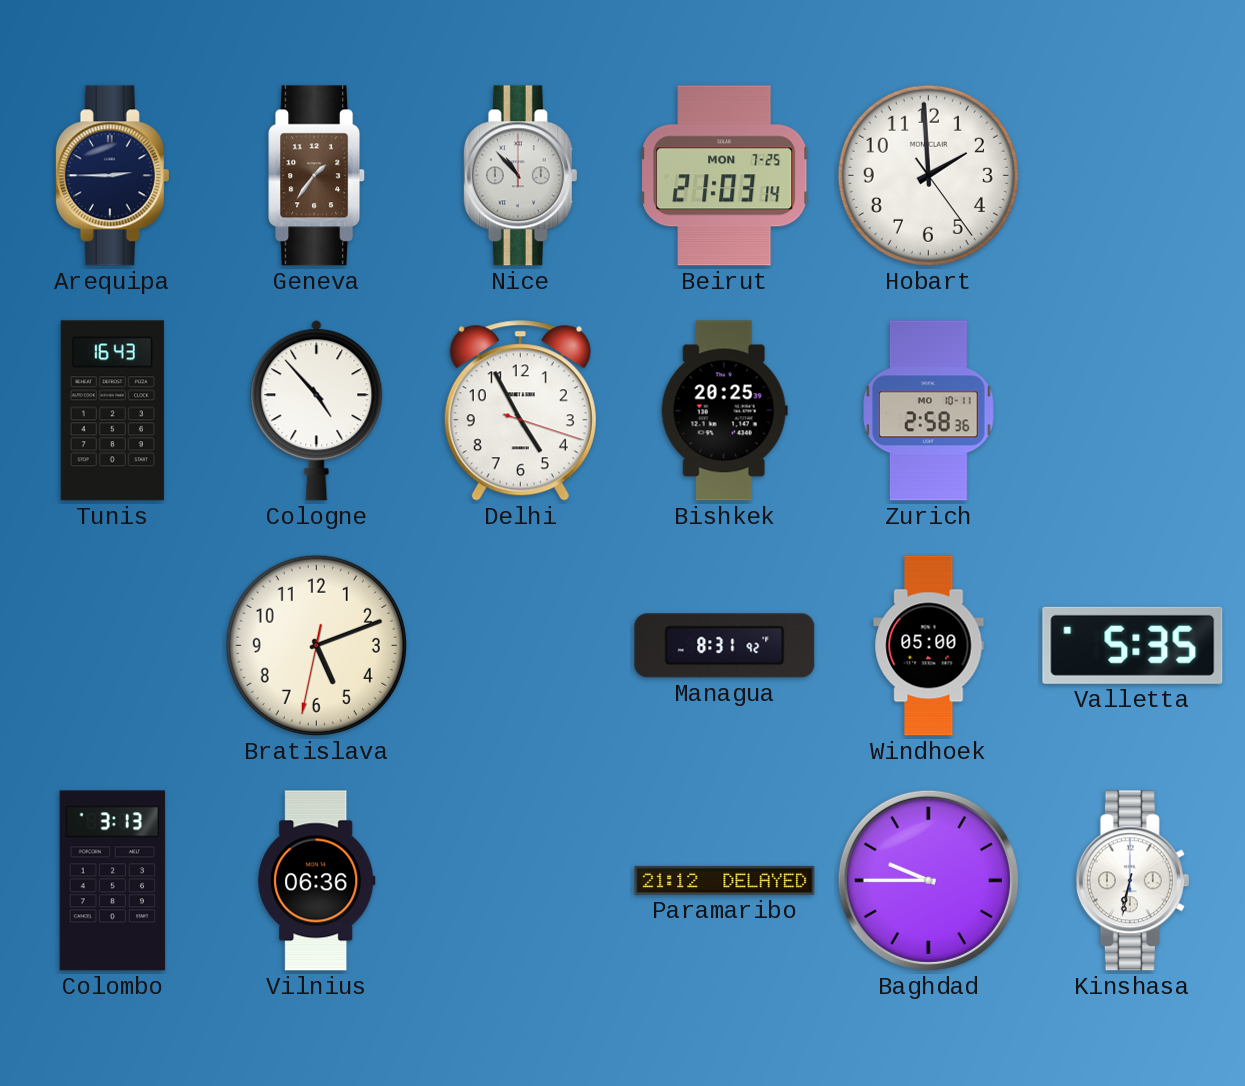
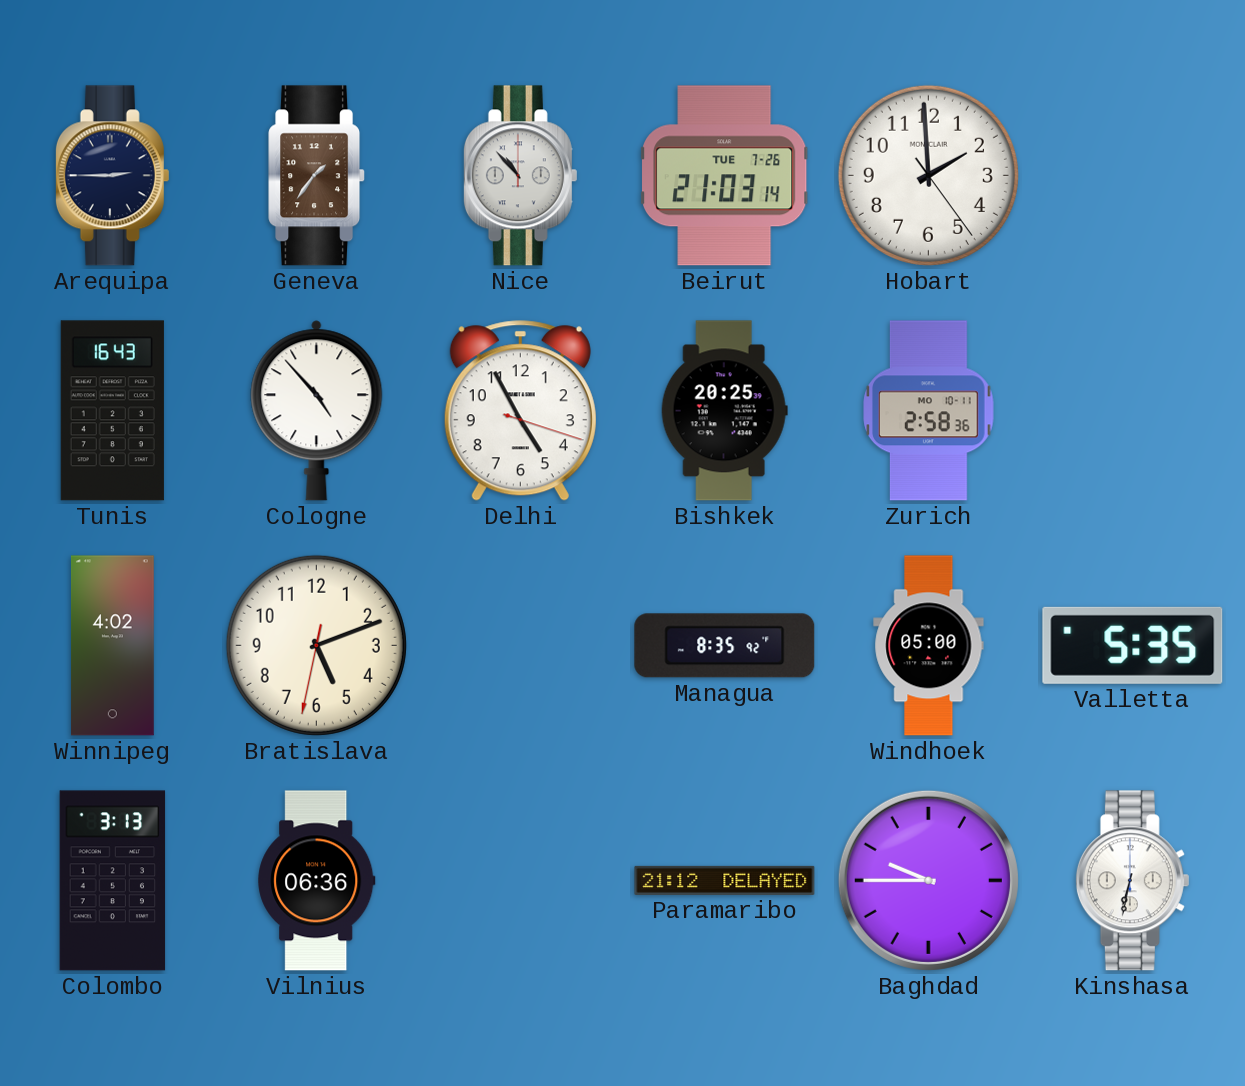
Beirut date: MON 7-25 -> TUE 7-26
Winnipeg: none -> 4:02
Managua: 8:31 -> 8:35
